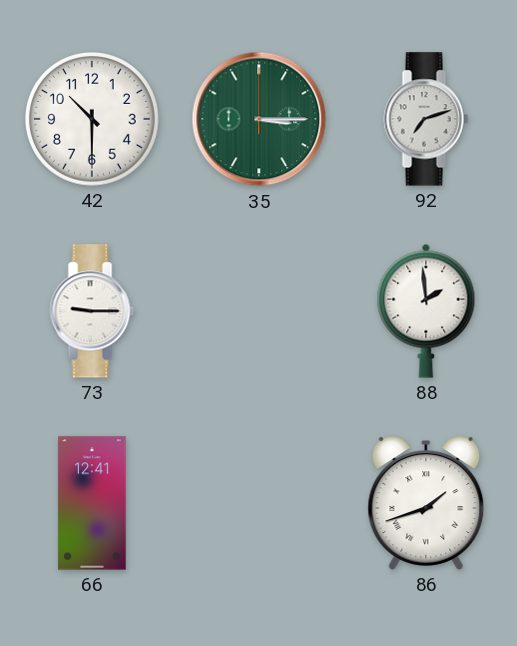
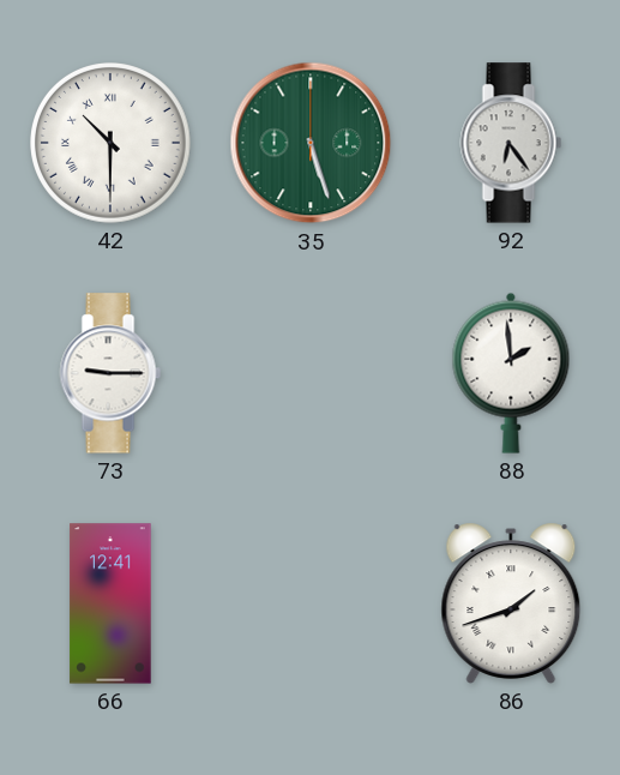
42 numerals: Arabic -> Roman
35: 3:15 -> 5:27
92: 7:12 -> 6:24
